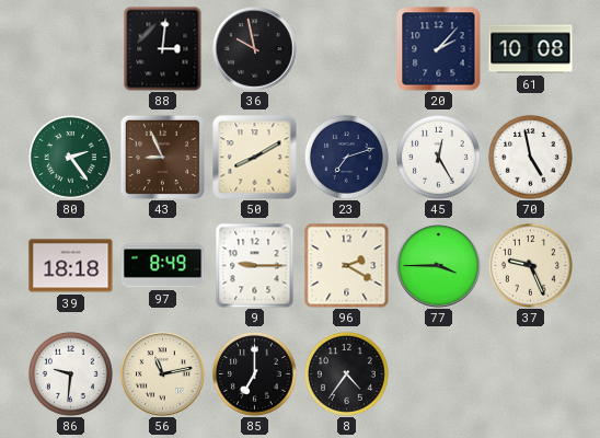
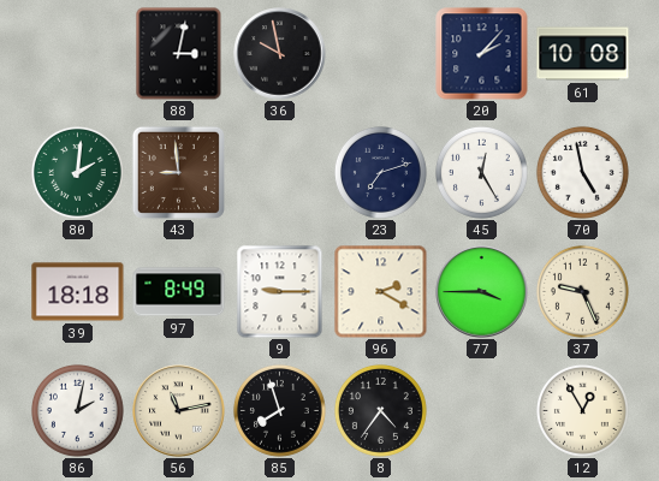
88: 3:01 -> 3:02
80: 2:24 -> 2:01
43: 8:56 -> 8:59
50: 8:10 -> none
86: 9:31 -> 2:02
85: 7:00 -> 7:57
12: none -> 12:55
